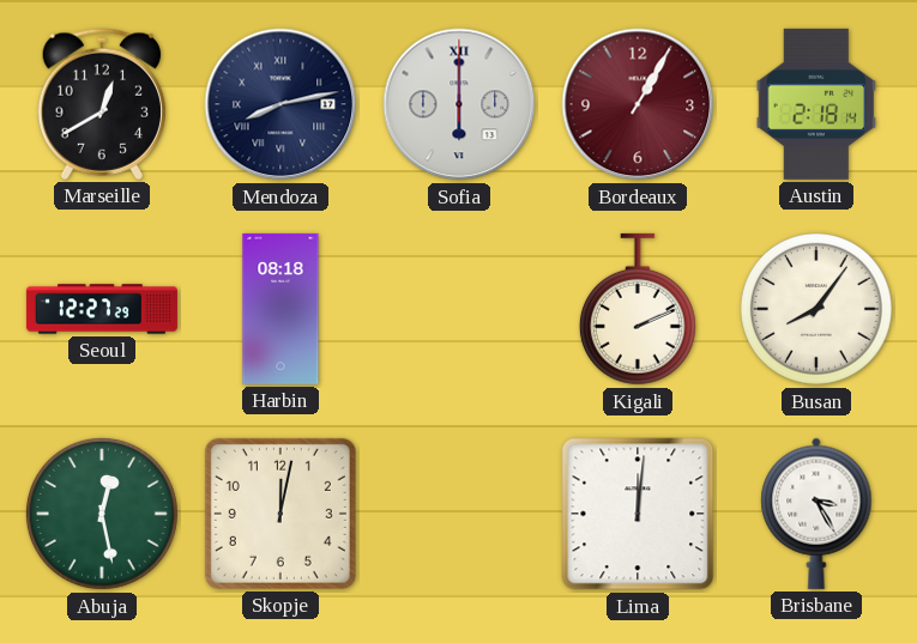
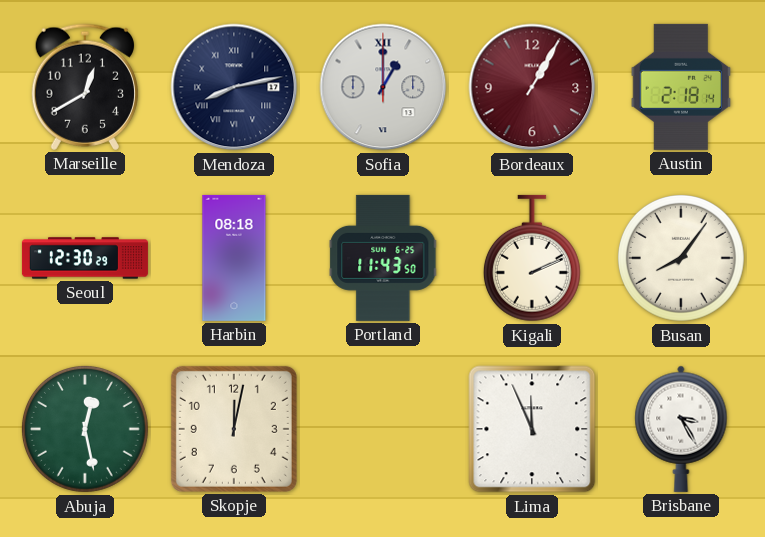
Sofia: 6:00 -> 1:00
Seoul: 12:27 -> 12:30
Portland: none -> 11:43
Lima: 12:01 -> 11:56
